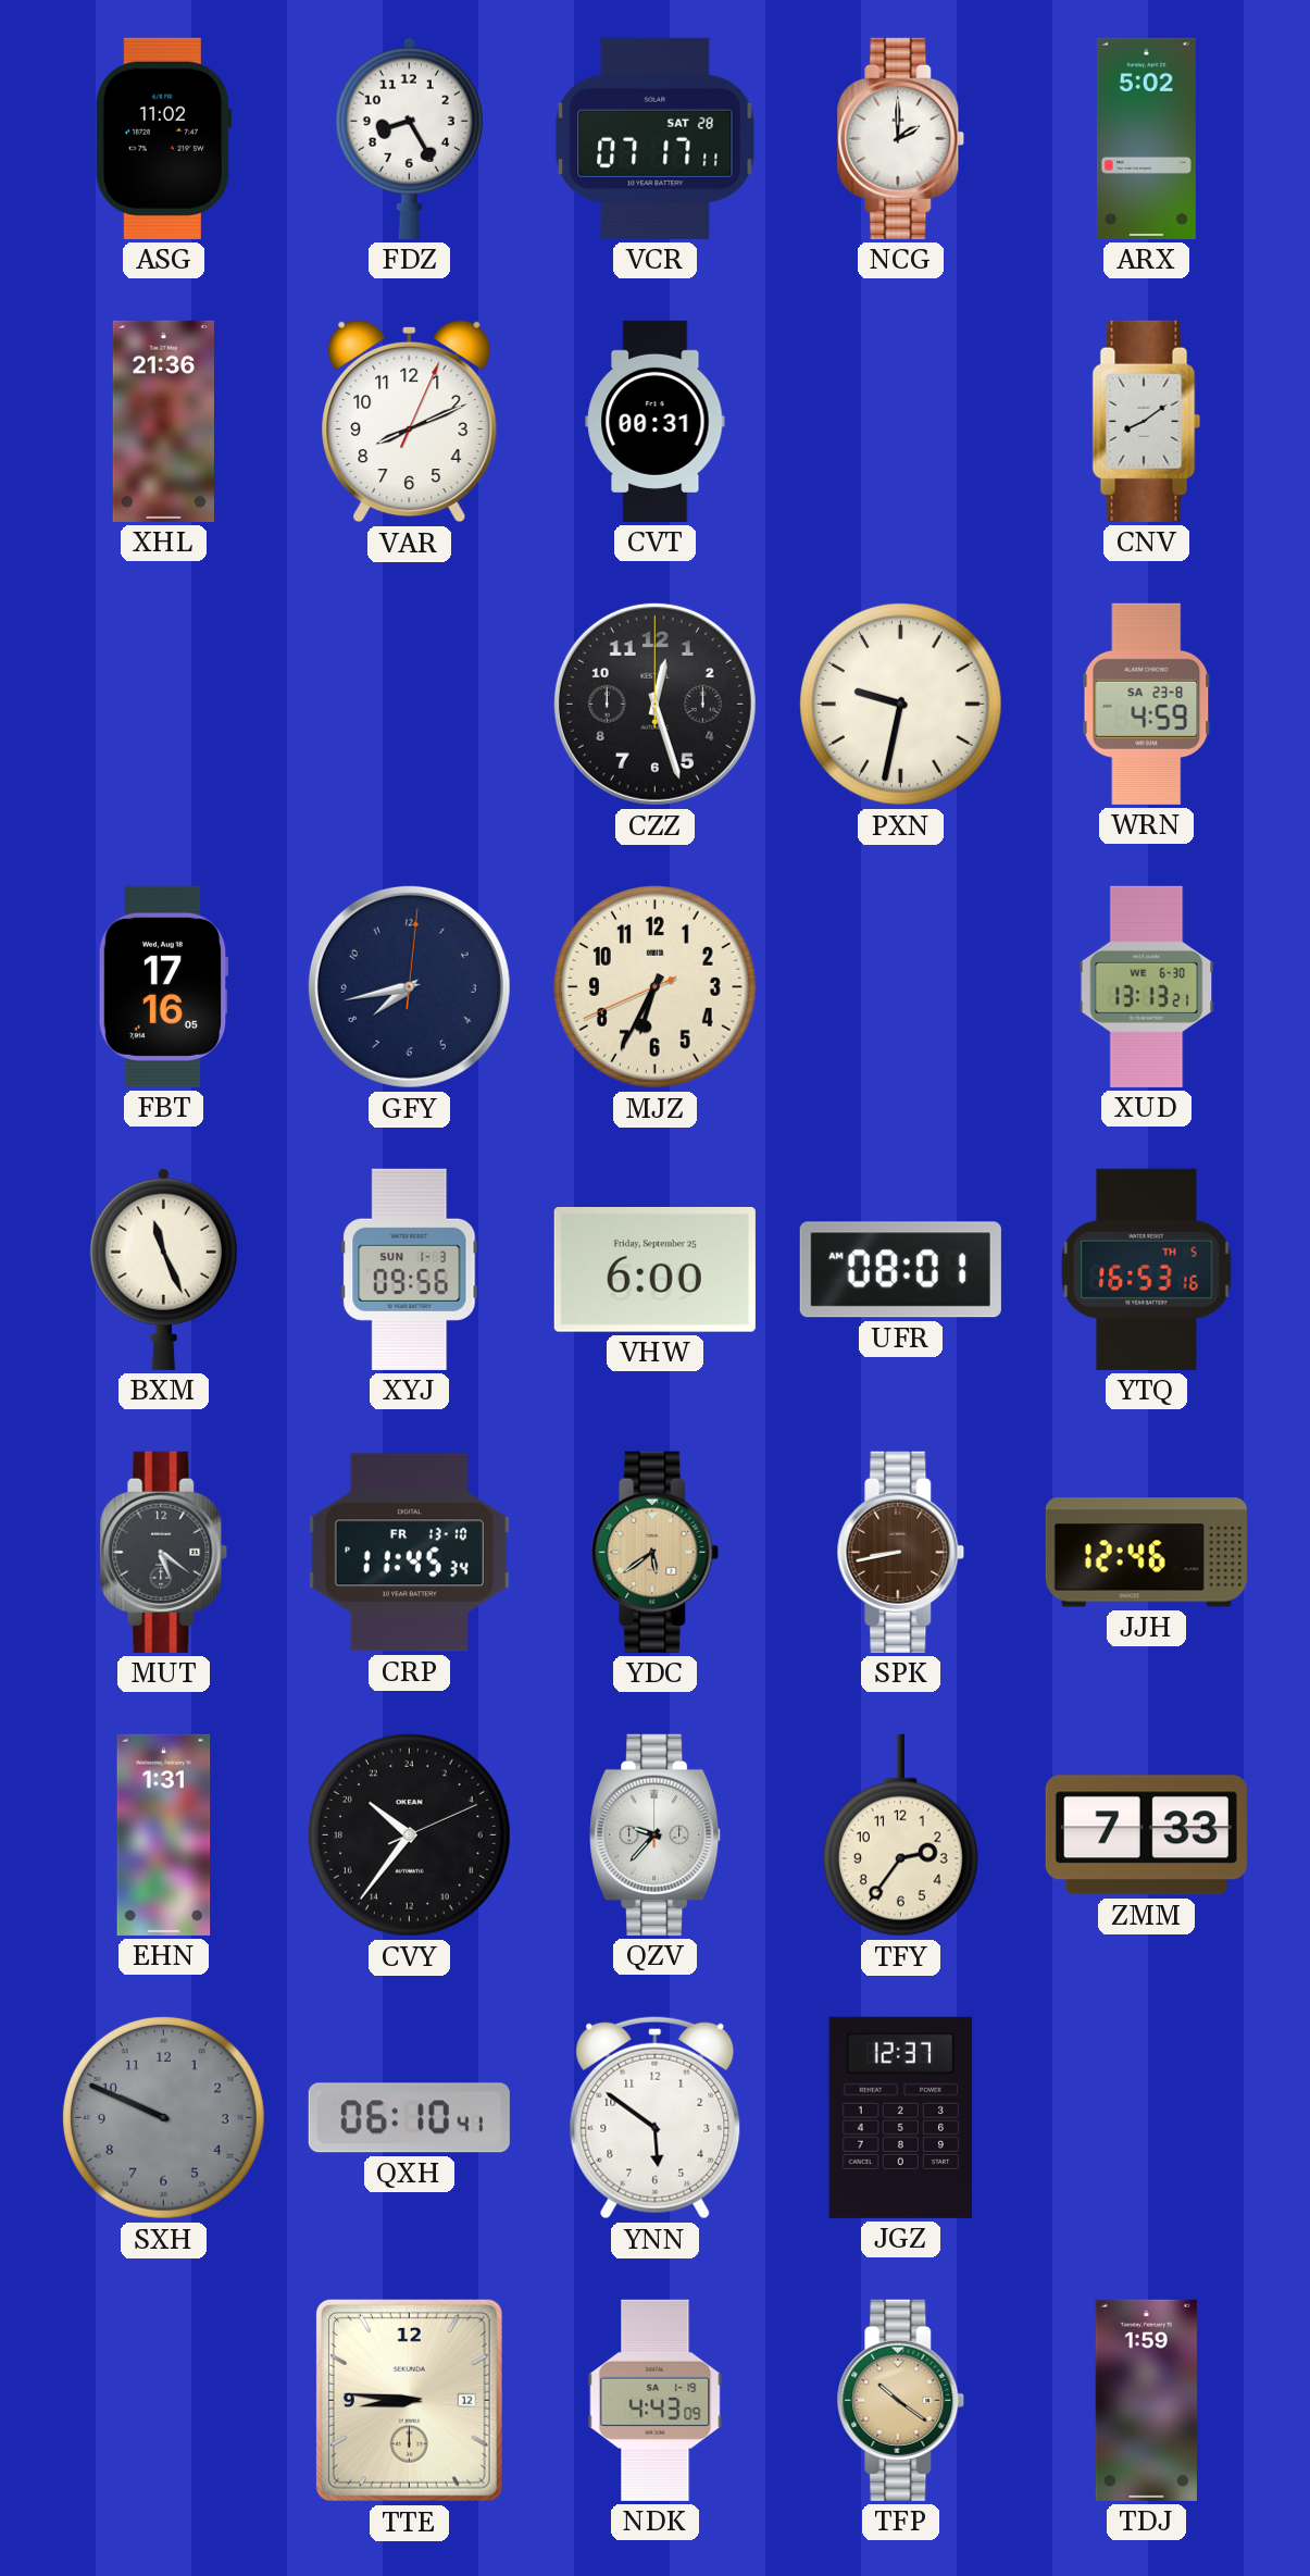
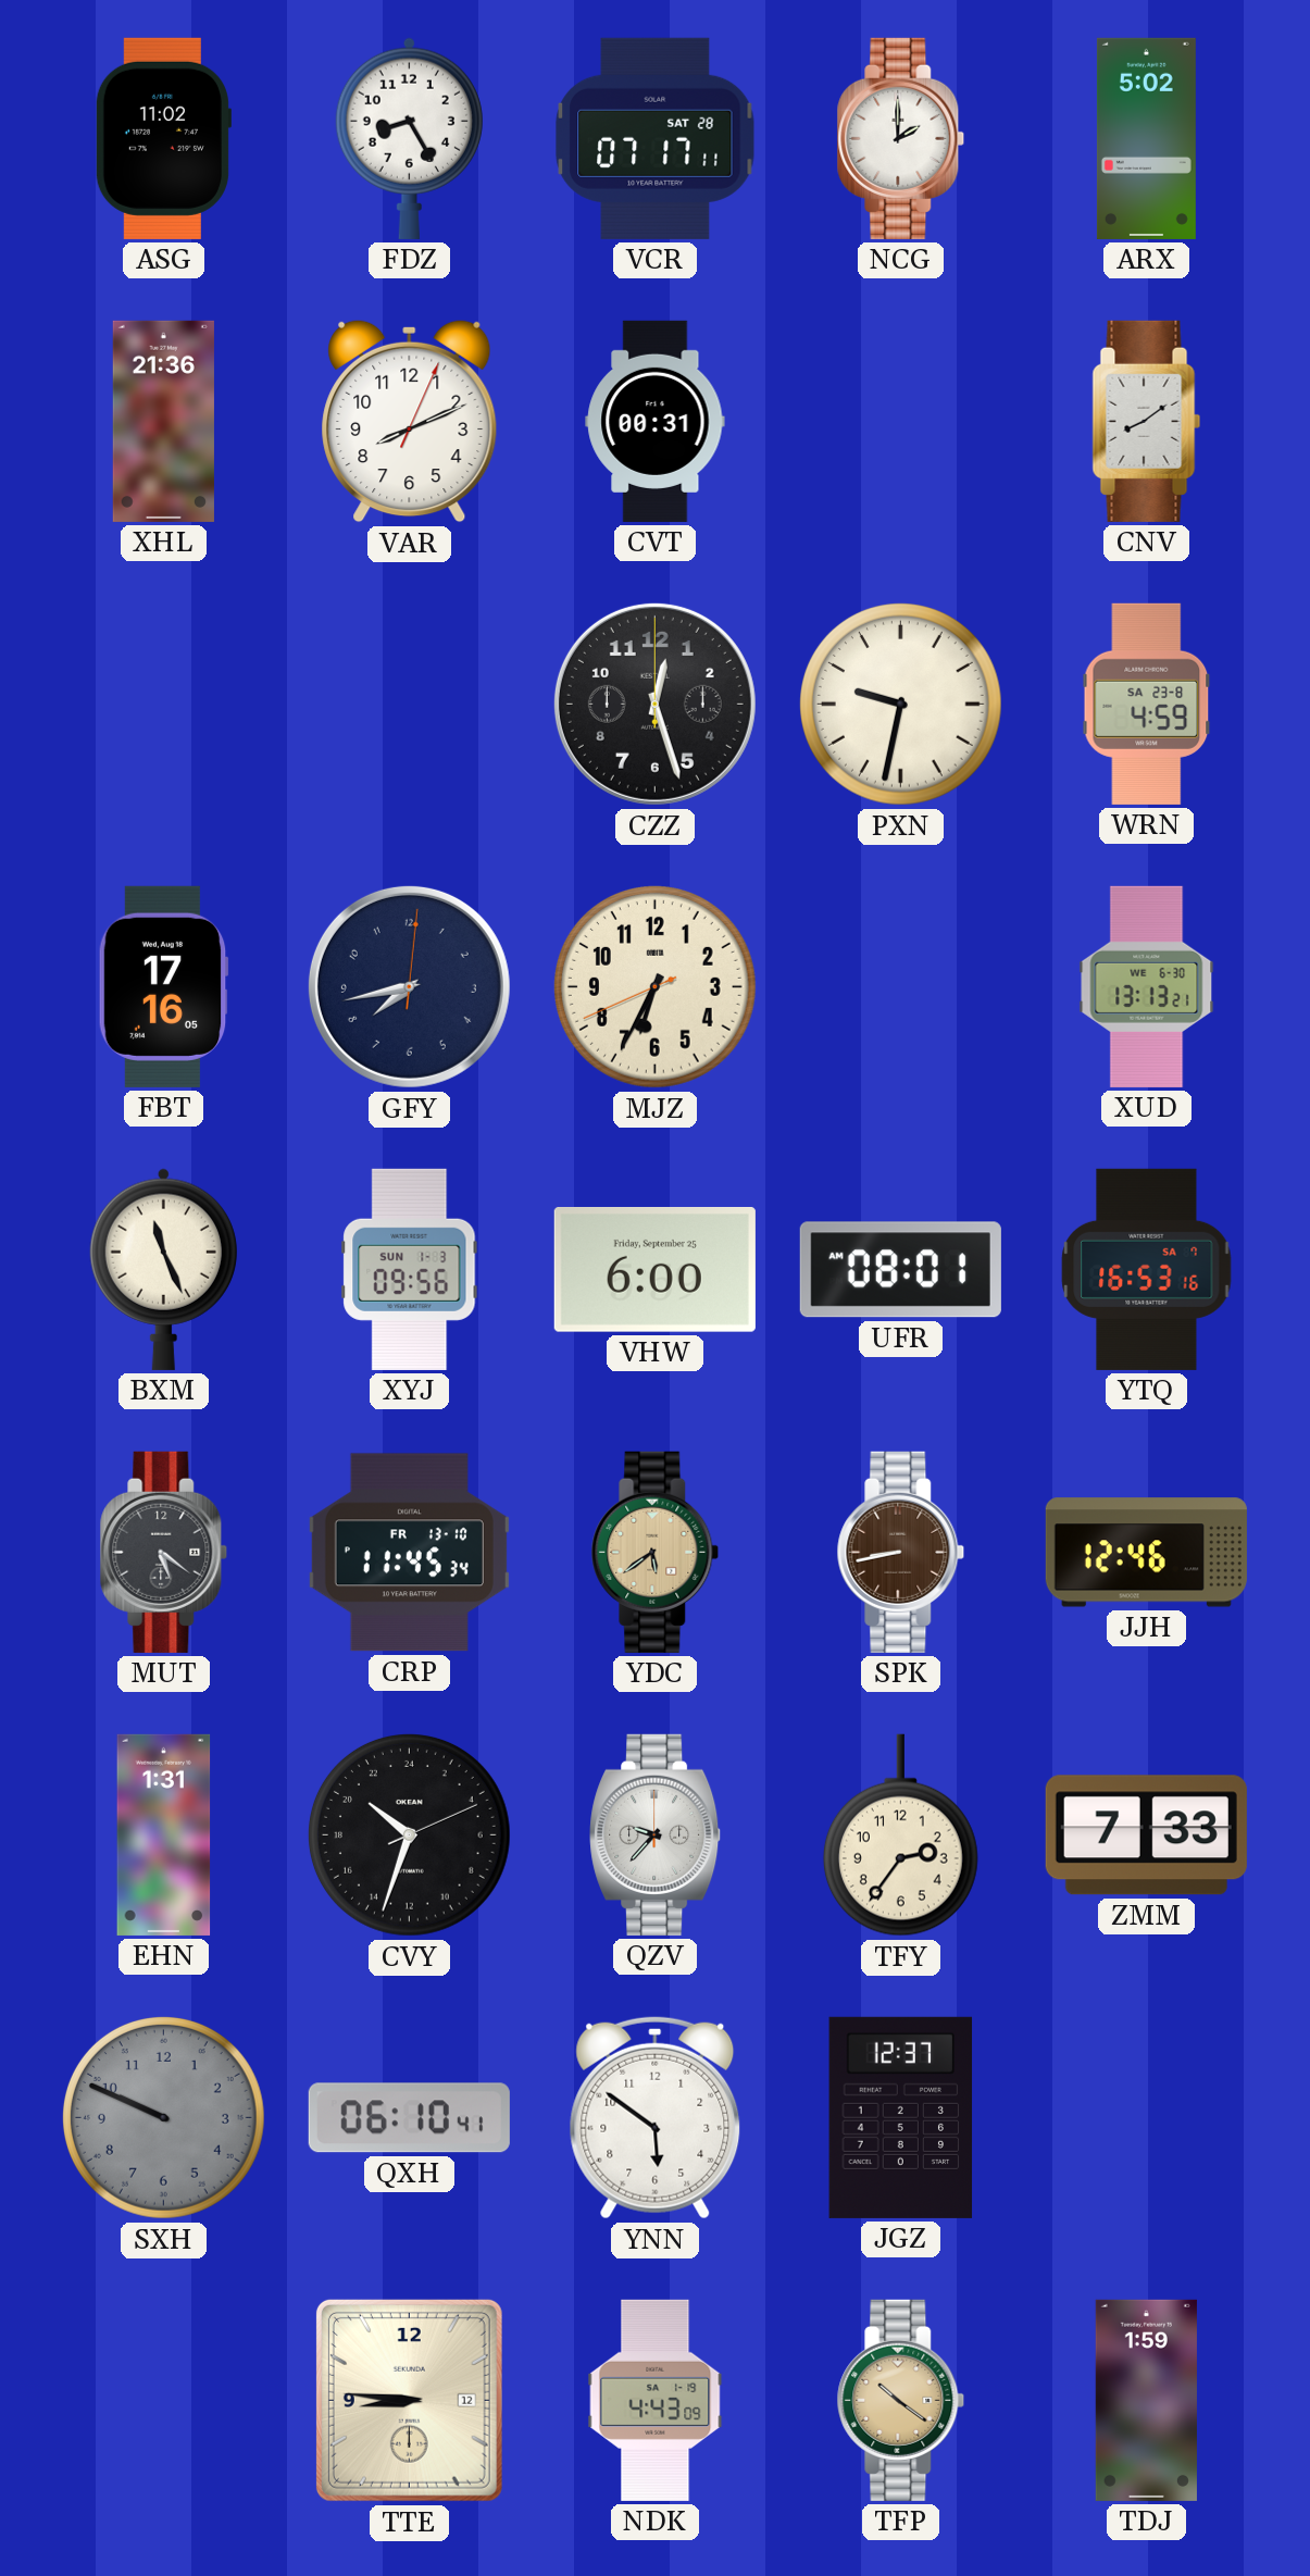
YTQ date: TH 5 -> SA 7
CVY: 20:36 -> 20:33
